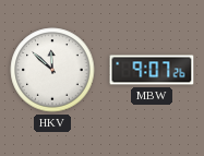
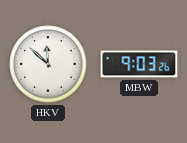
MBW: 9:07 -> 9:03
